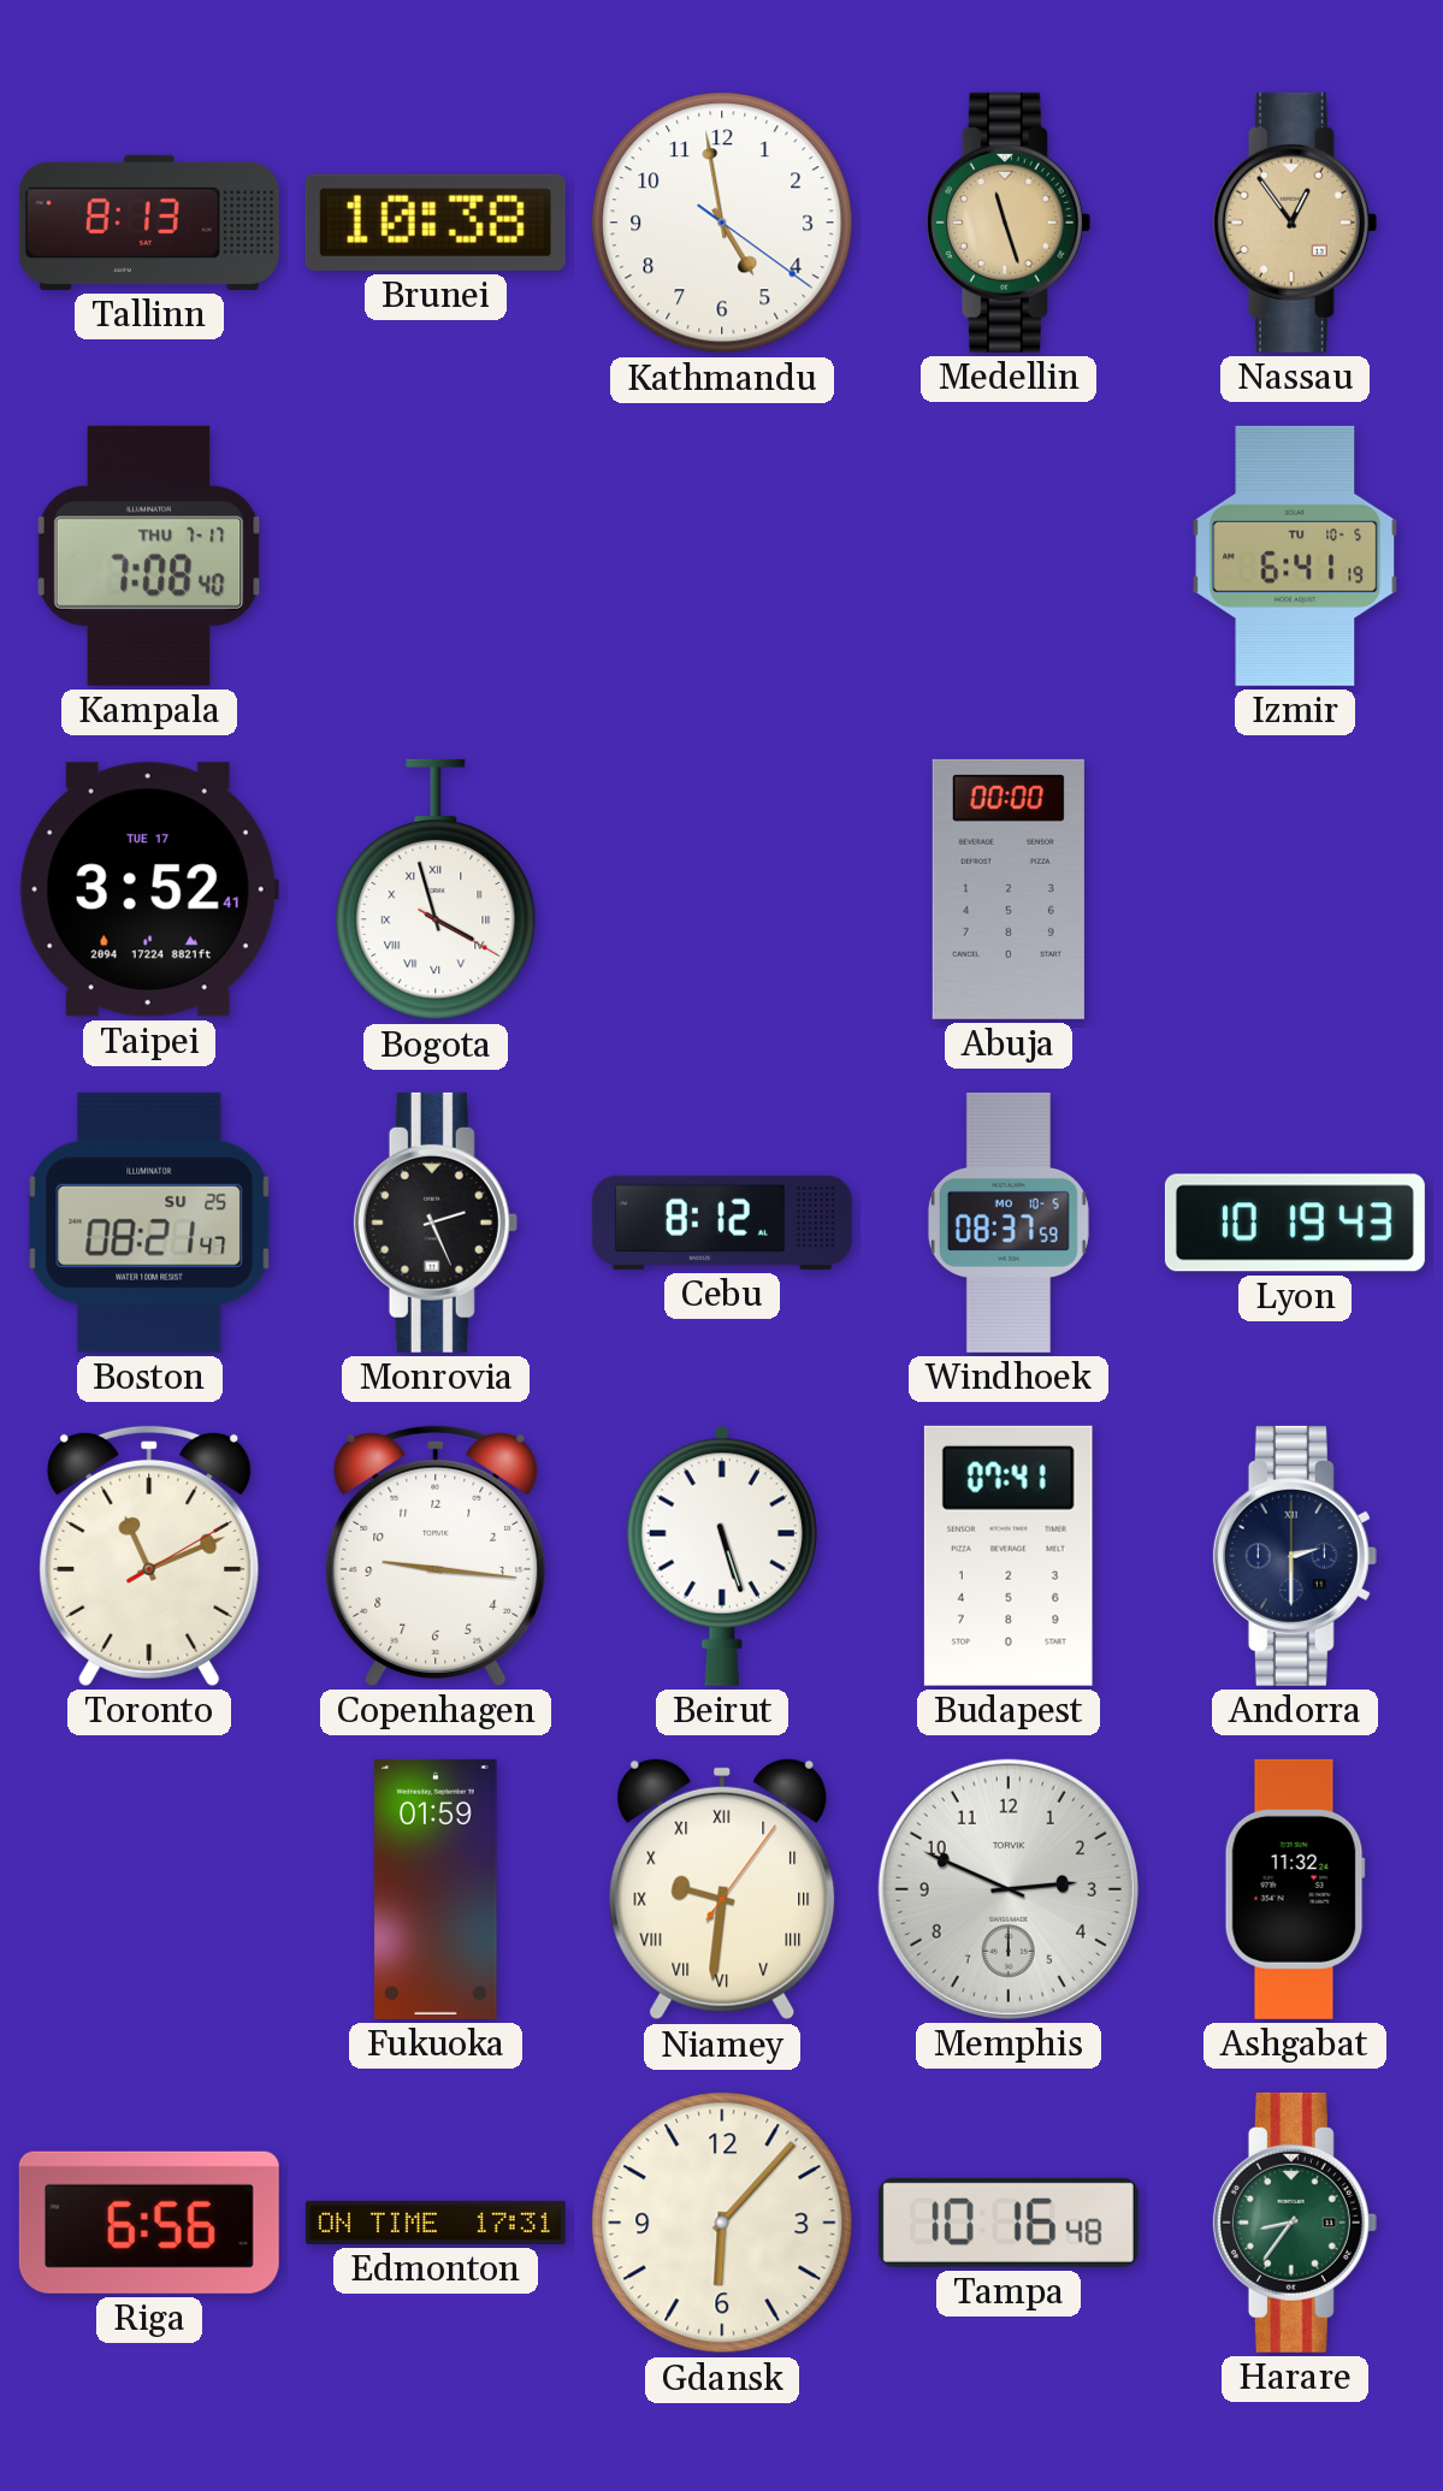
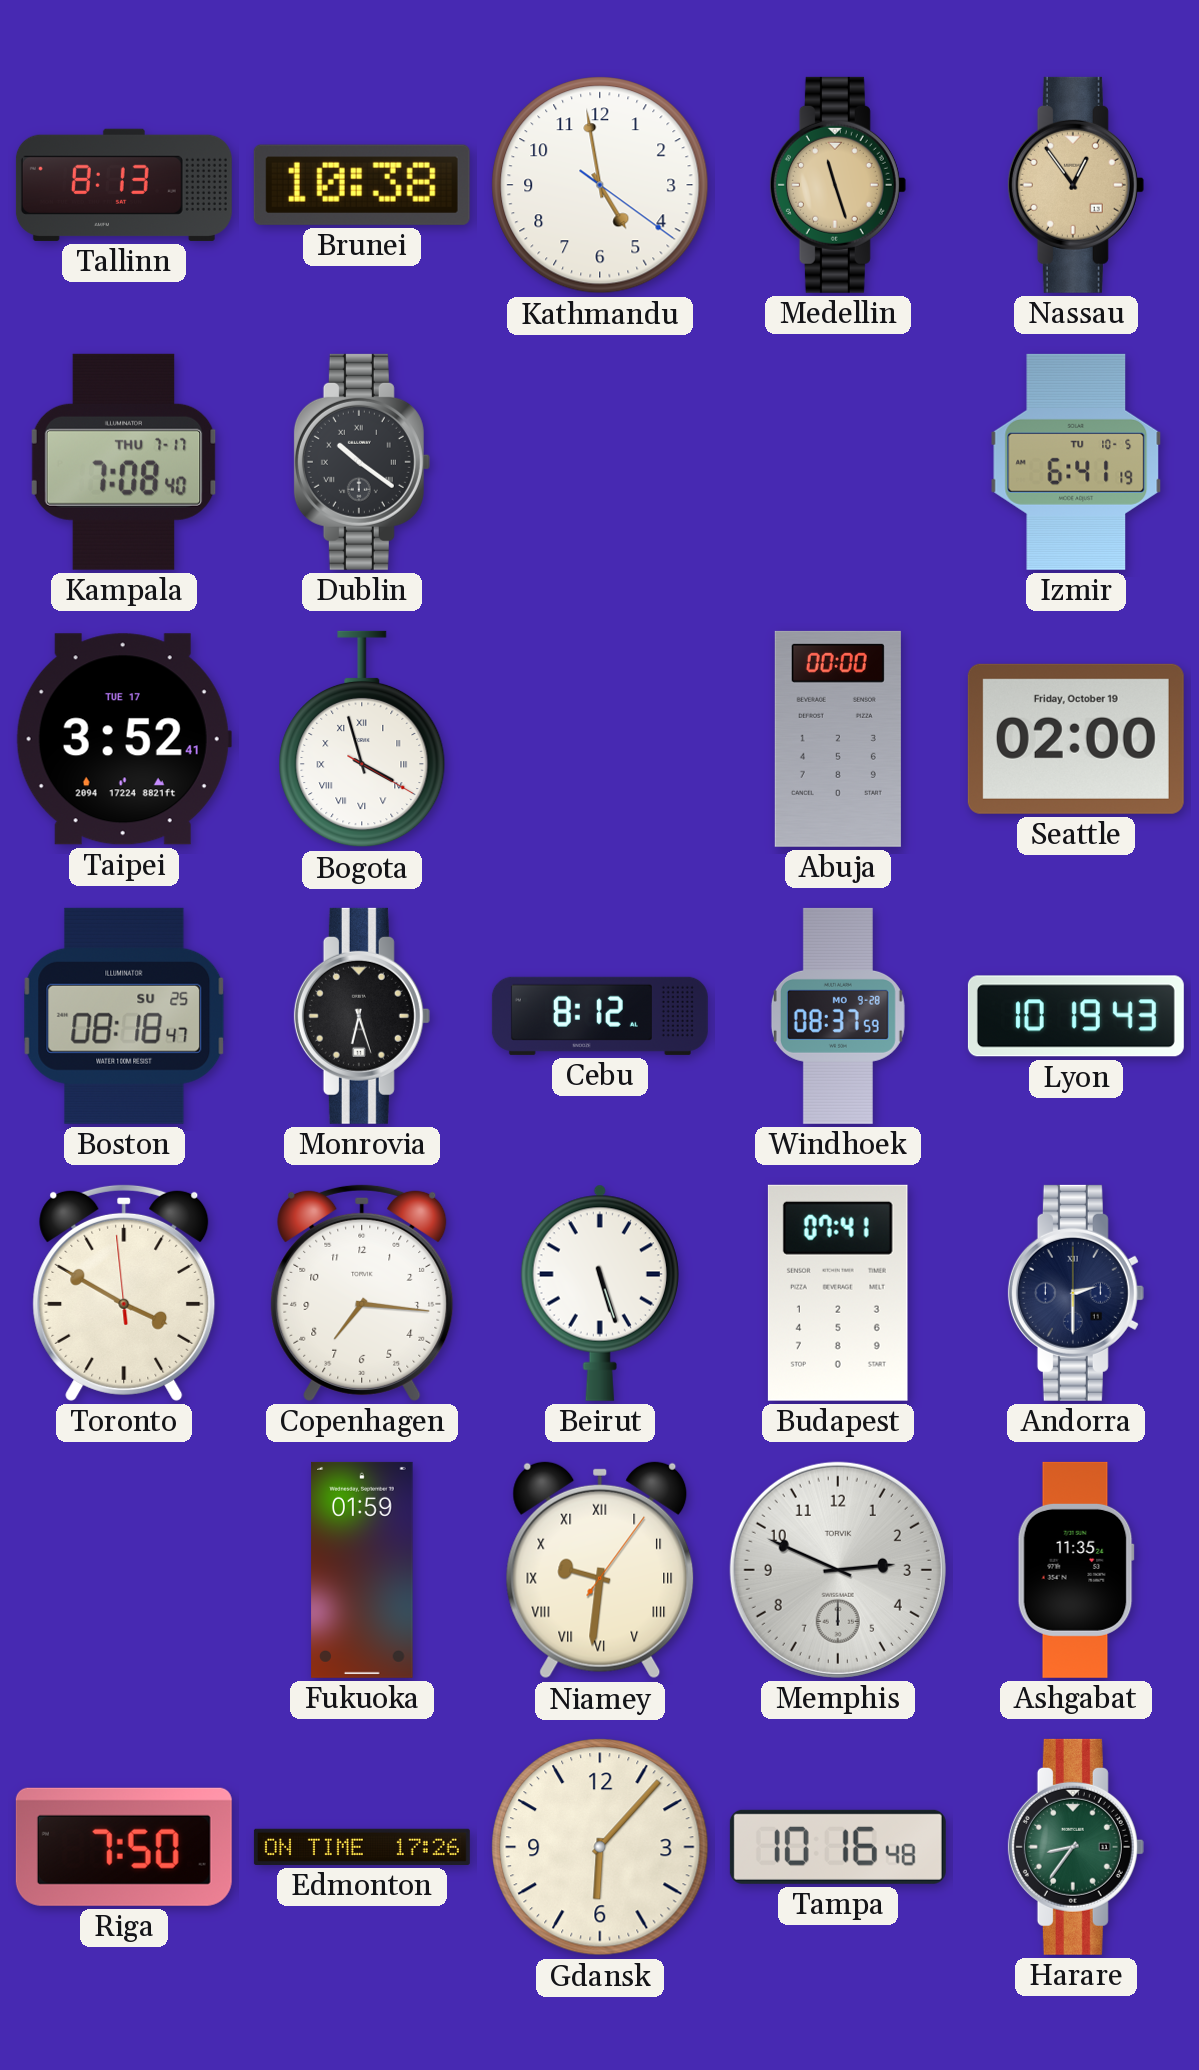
Dublin: none -> 10:21
Seattle: none -> 02:00
Boston: 08:21 -> 08:18
Monrovia: 2:26 -> 6:27
Windhoek date: MO 10-5 -> MO 9-28
Toronto: 11:11 -> 3:49
Copenhagen: 9:16 -> 7:16
Ashgabat: 11:32 -> 11:35
Riga: 6:56 -> 7:50
Edmonton: 17:31 -> 17:26
